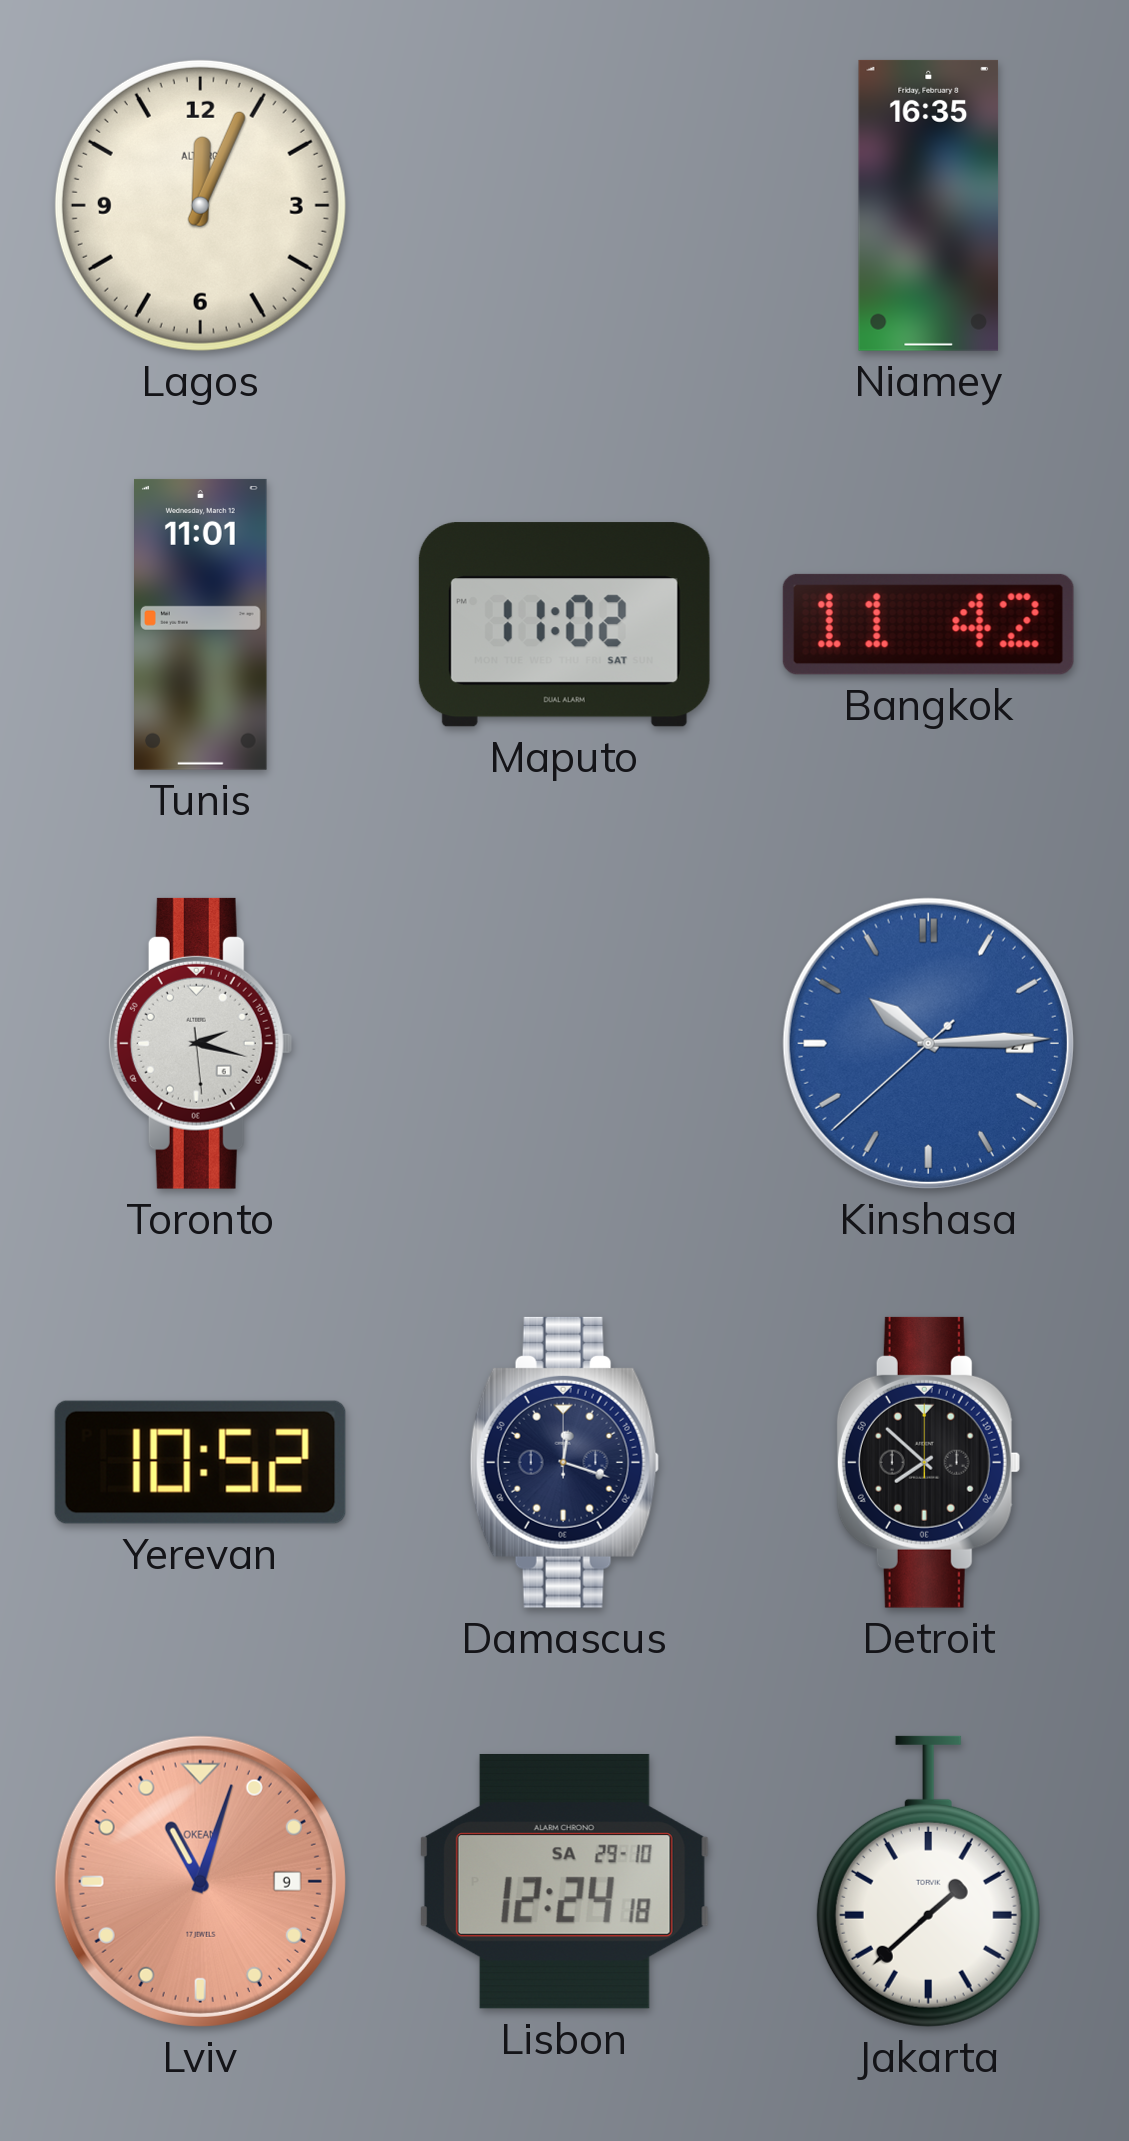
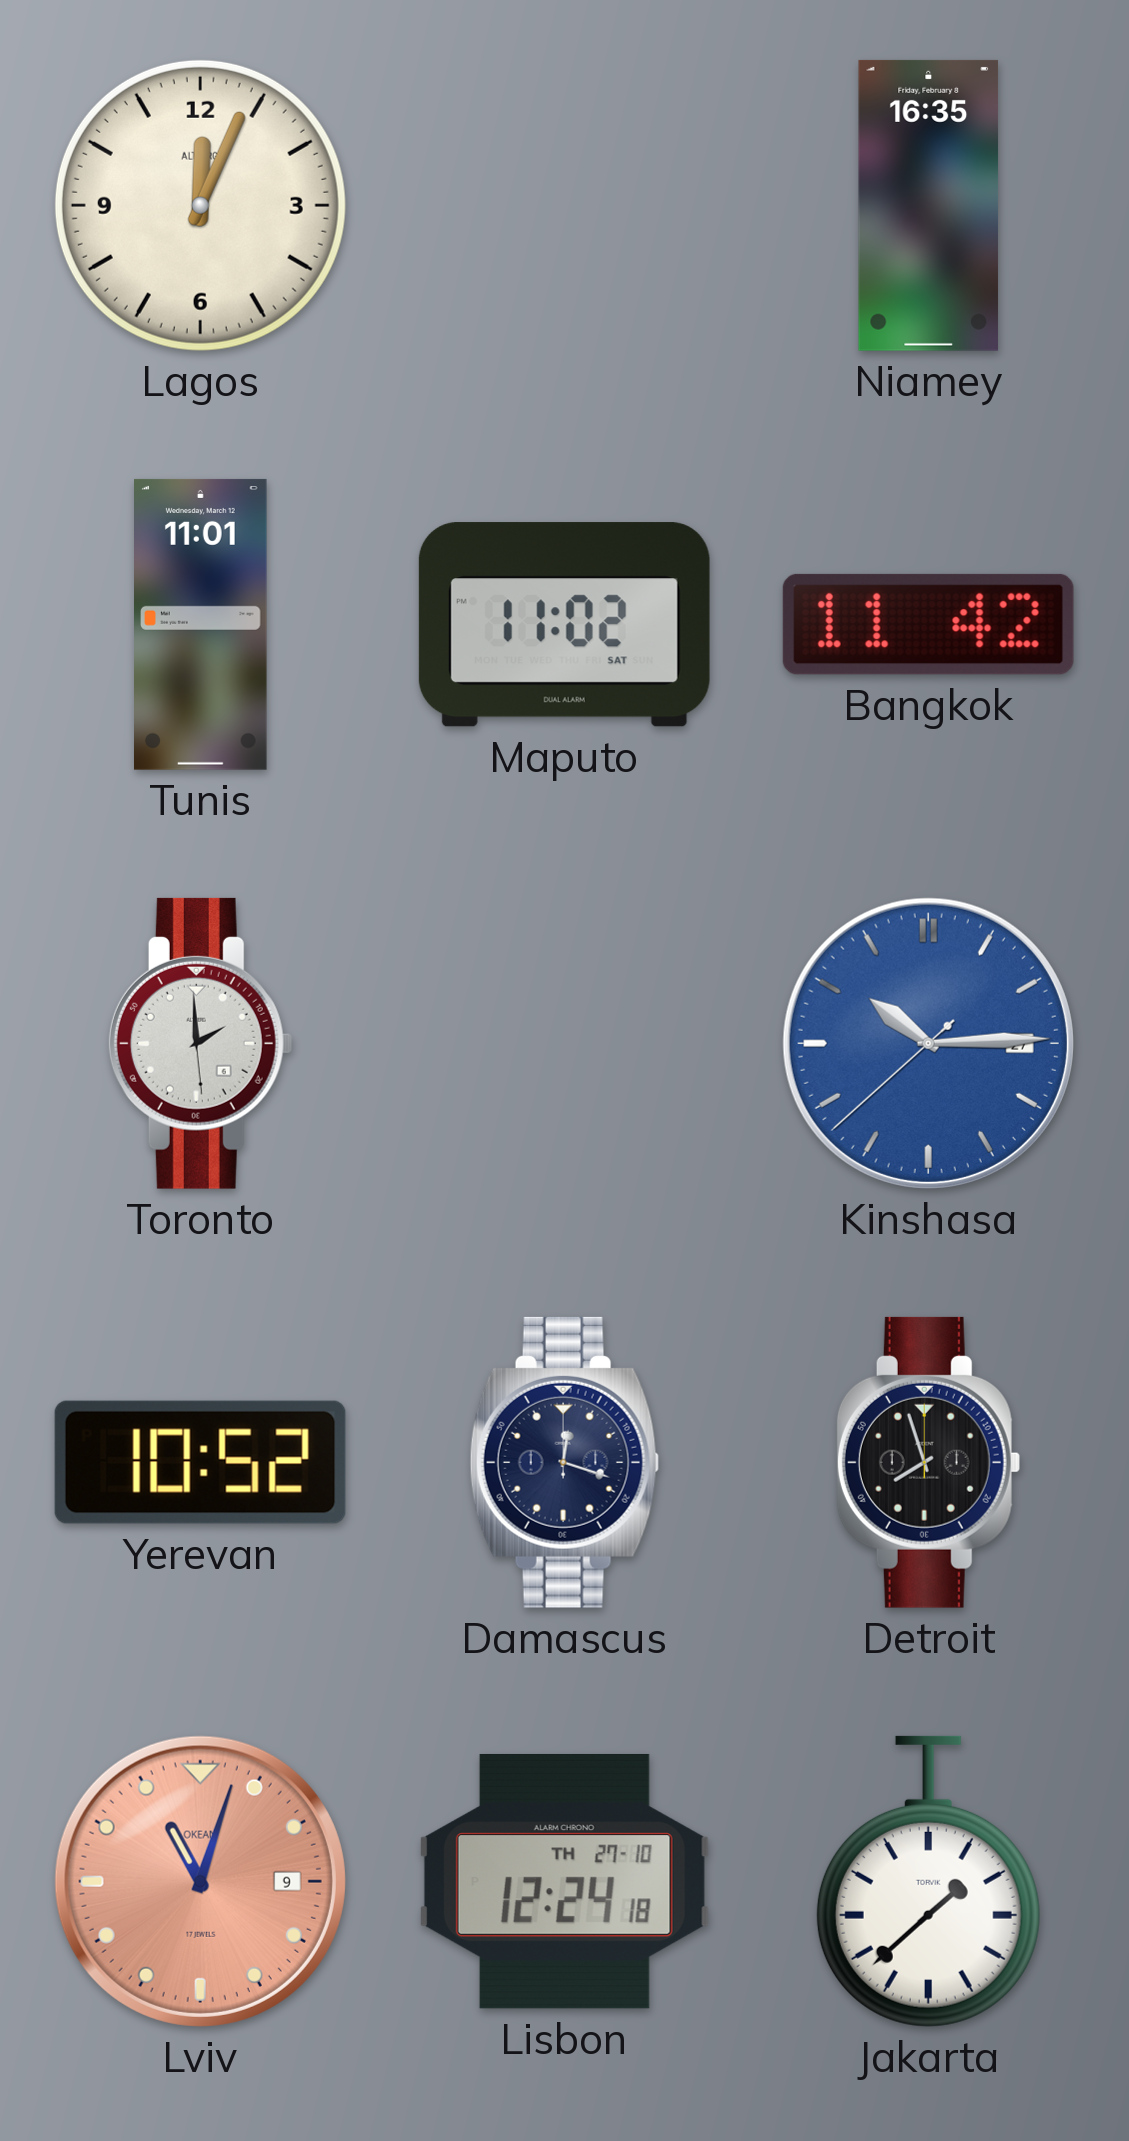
Toronto: 2:17 -> 1:59
Detroit: 7:52 -> 7:57
Lisbon date: SA 29-10 -> TH 27-10
